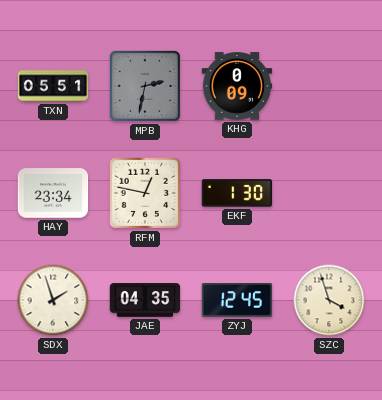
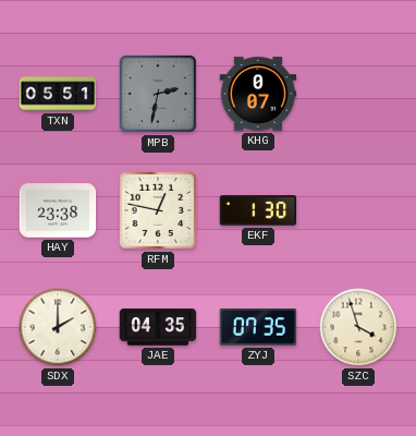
KHG: 0:09 -> 0:07
HAY: 23:34 -> 23:38
SDX: 1:57 -> 2:00
ZYJ: 12:45 -> 07:35
